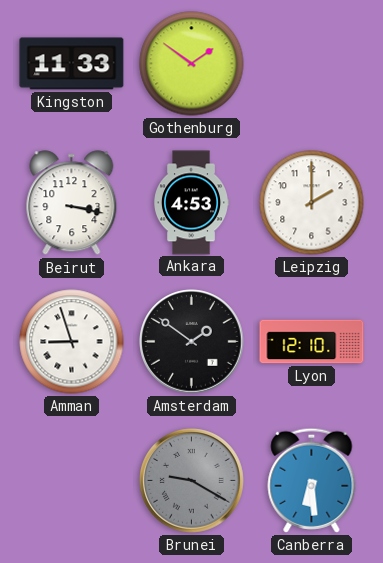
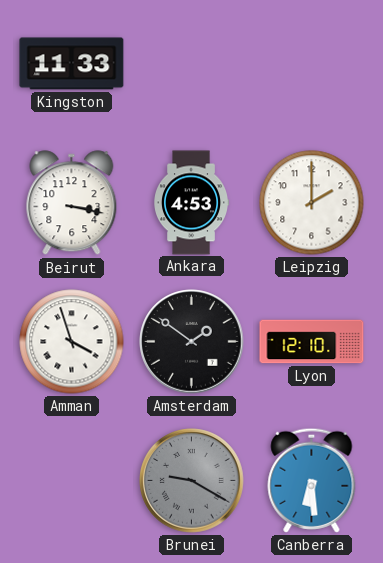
Gothenburg: 1:51 -> none
Amman: 8:57 -> 3:57
